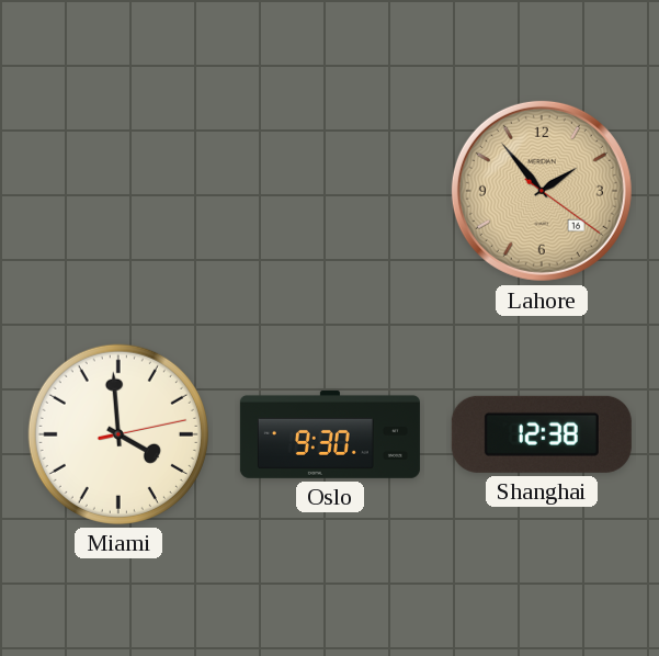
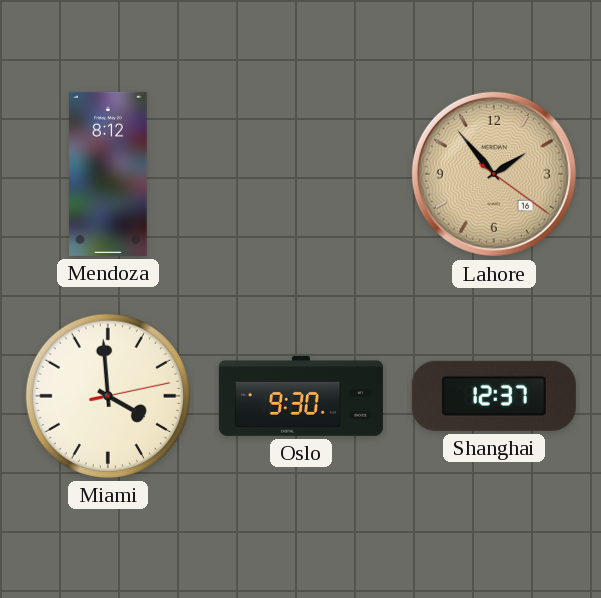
Mendoza: none -> 8:12
Shanghai: 12:38 -> 12:37
